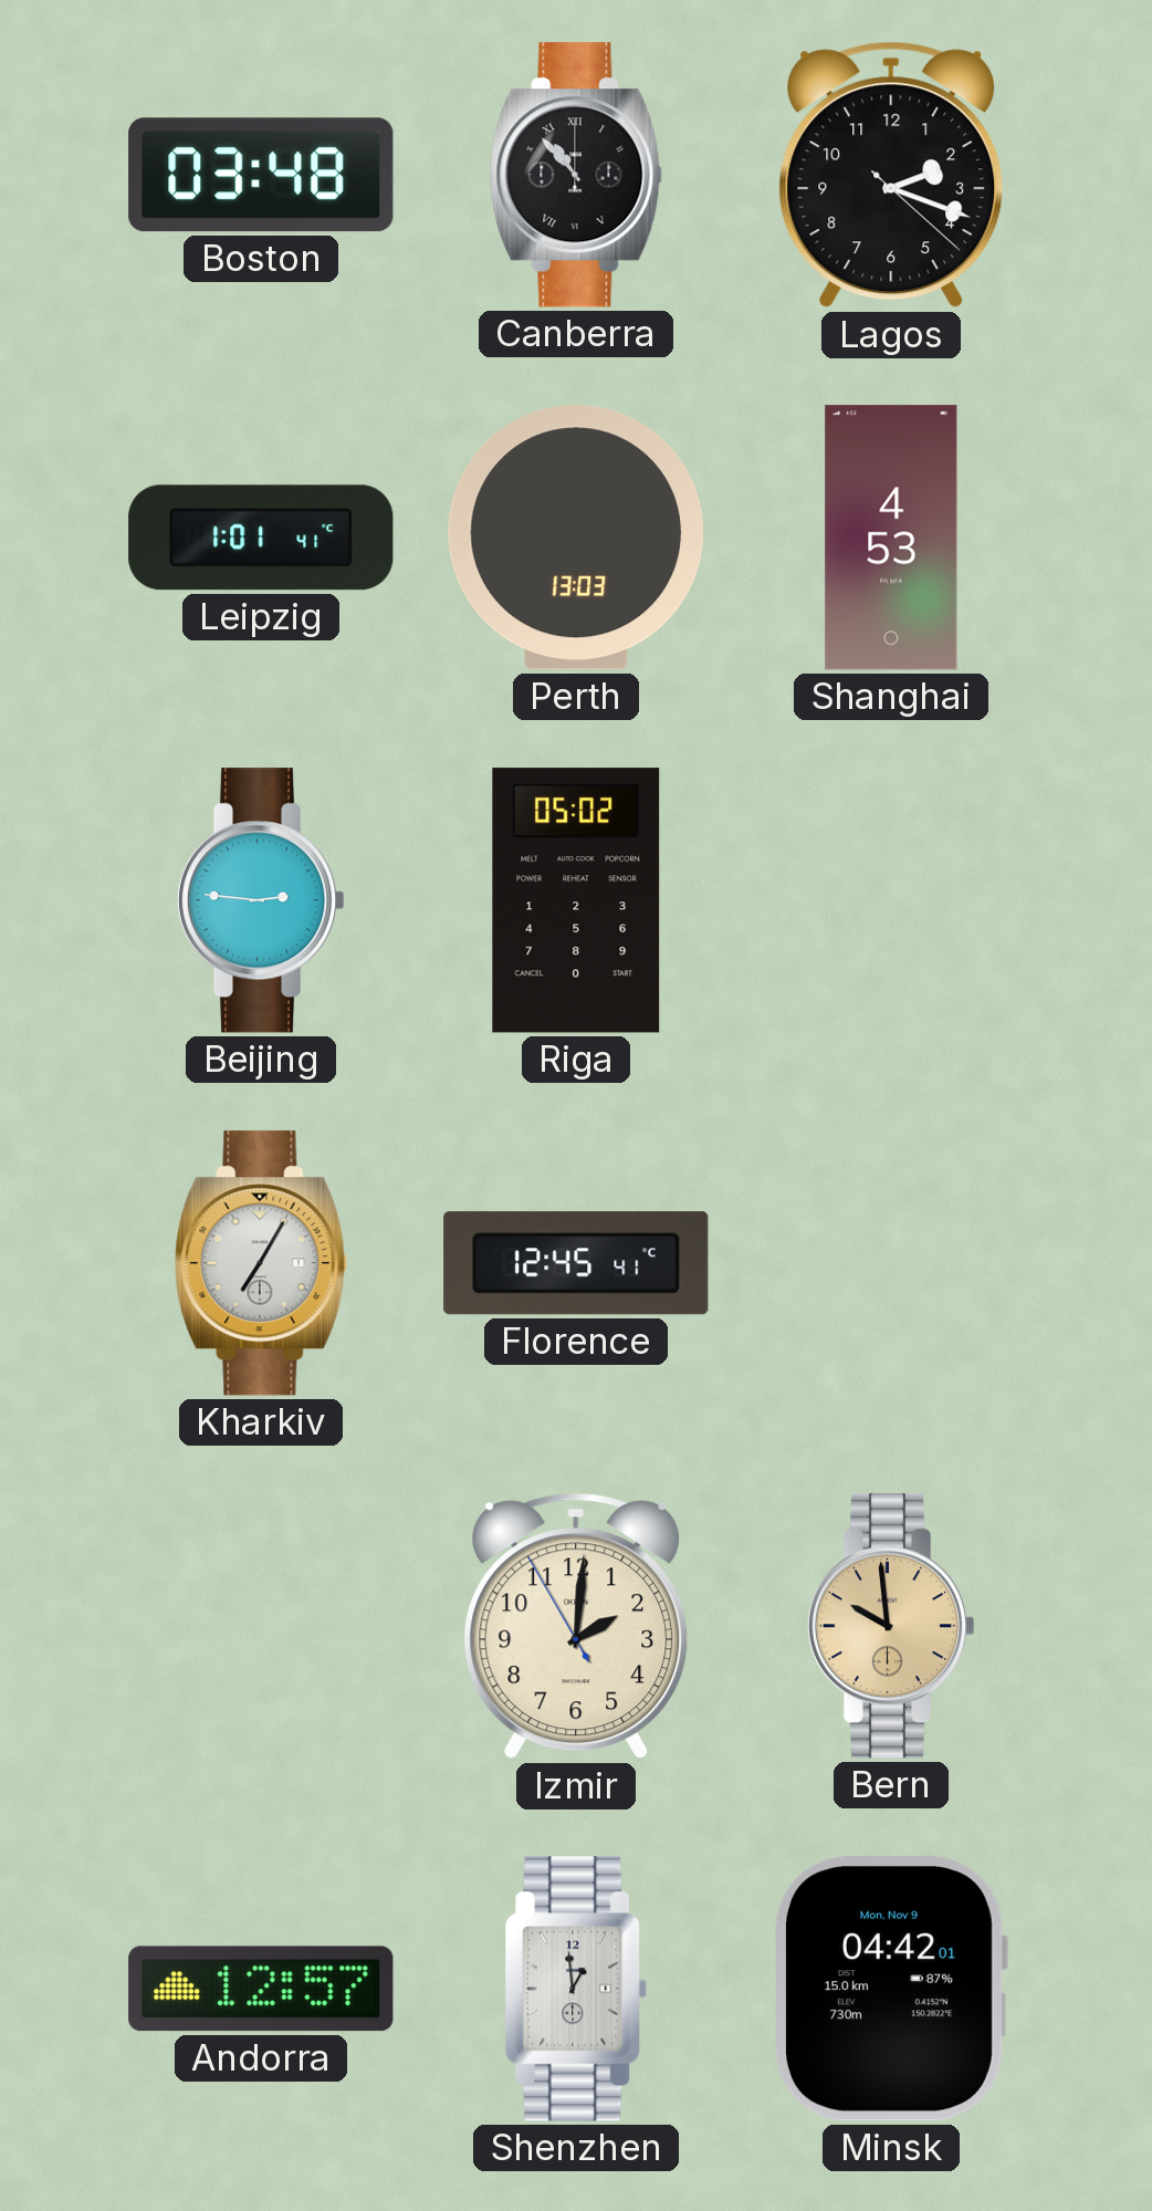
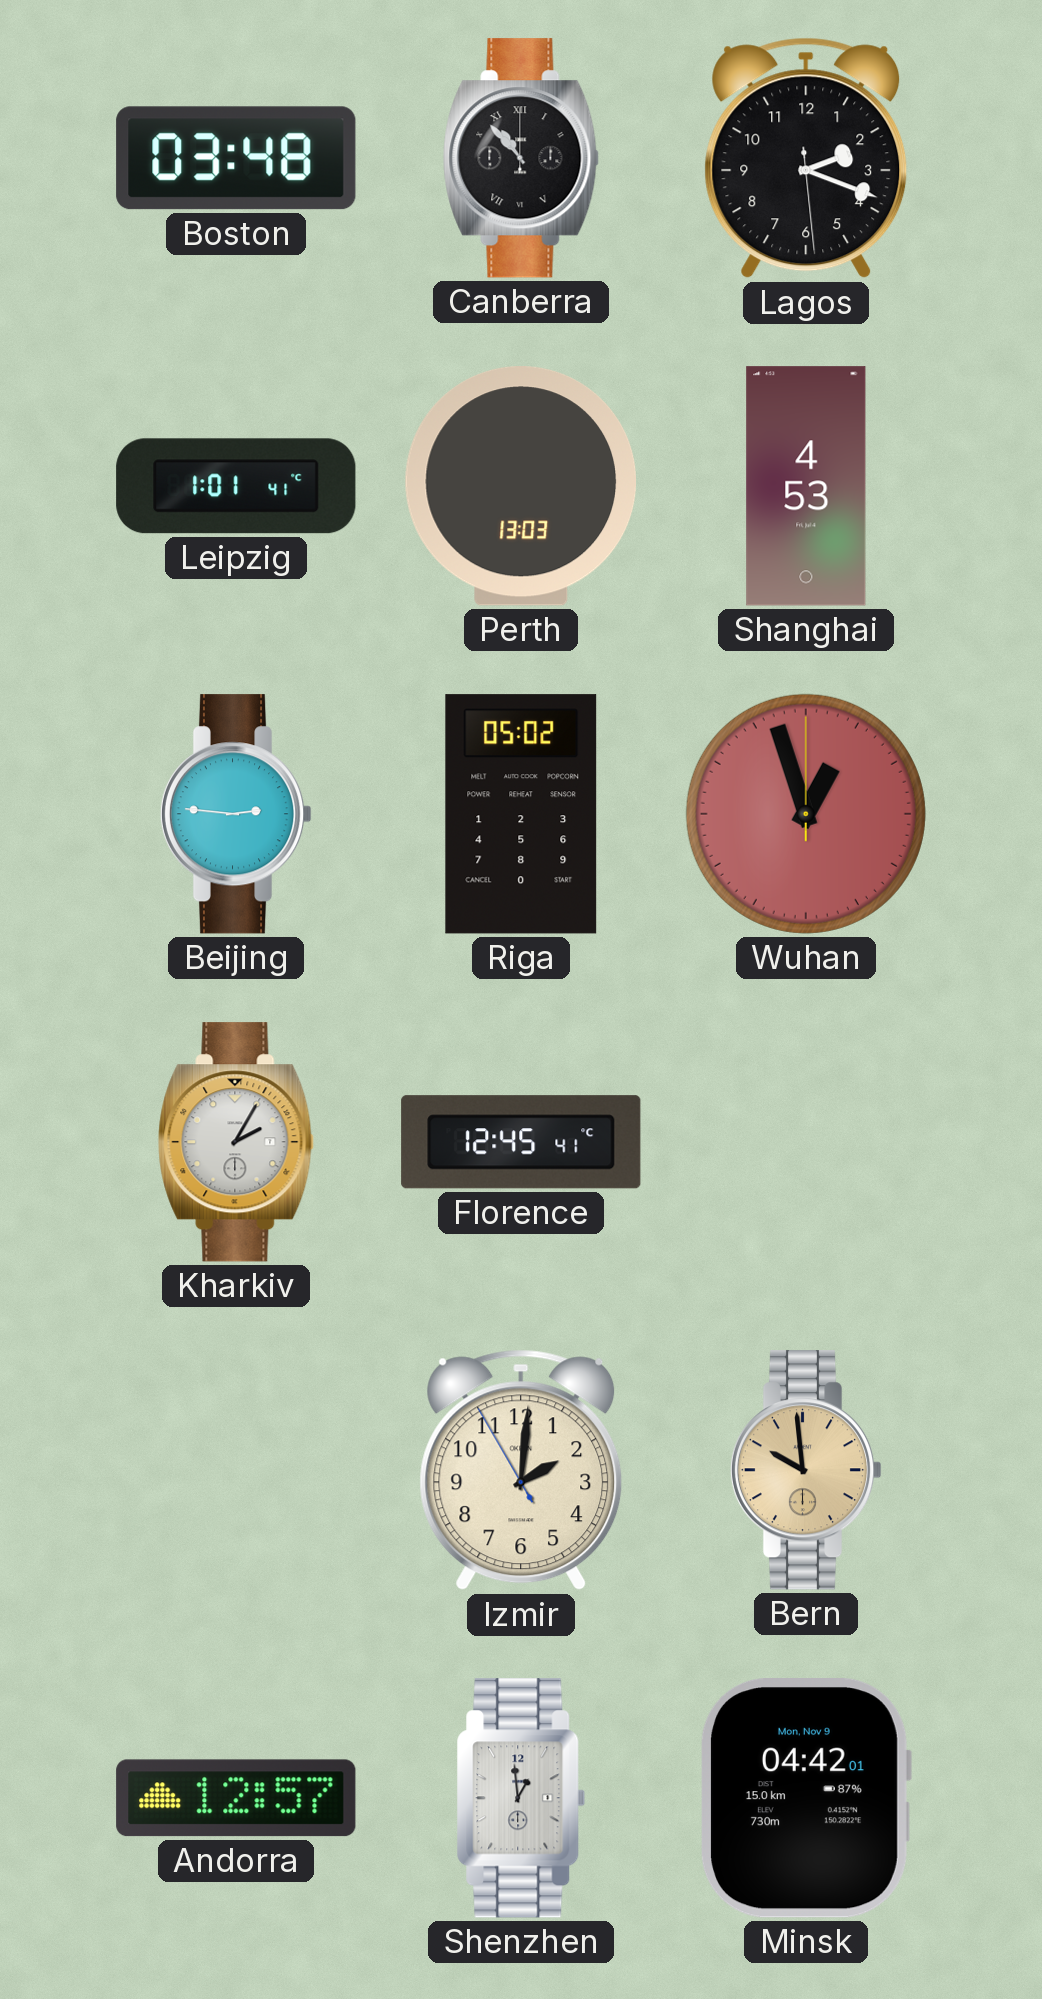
Lagos: 2:18:22 -> 2:18:29
Wuhan: none -> 12:57
Kharkiv: 7:05 -> 2:05
